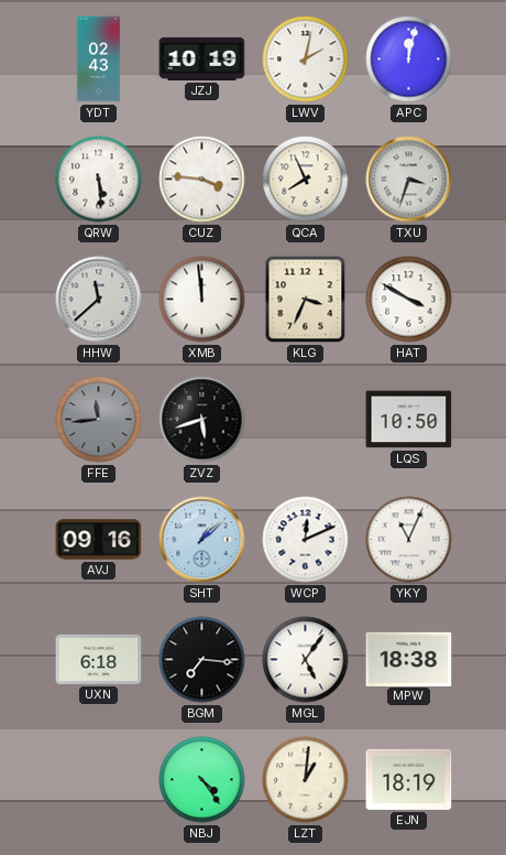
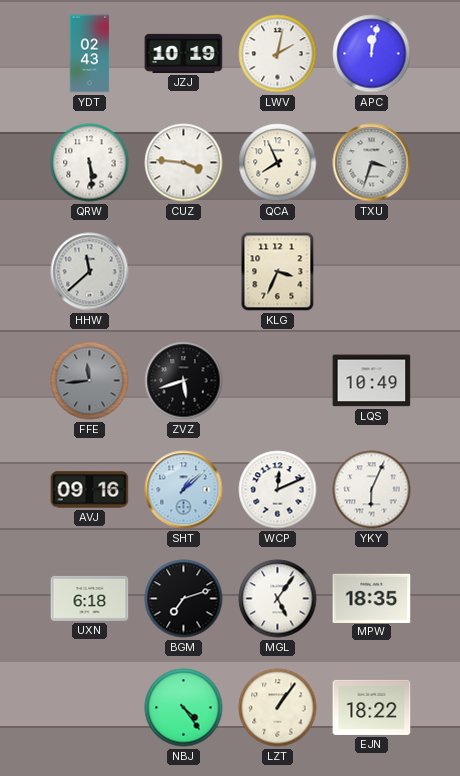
XMB: 11:59 -> none
HAT: 3:50 -> none
LQS: 10:50 -> 10:49
YKY: 11:04 -> 6:04
BGM: 7:16 -> 7:12
MPW: 18:38 -> 18:35
LZT: 1:01 -> 1:06
EJN: 18:19 -> 18:22
